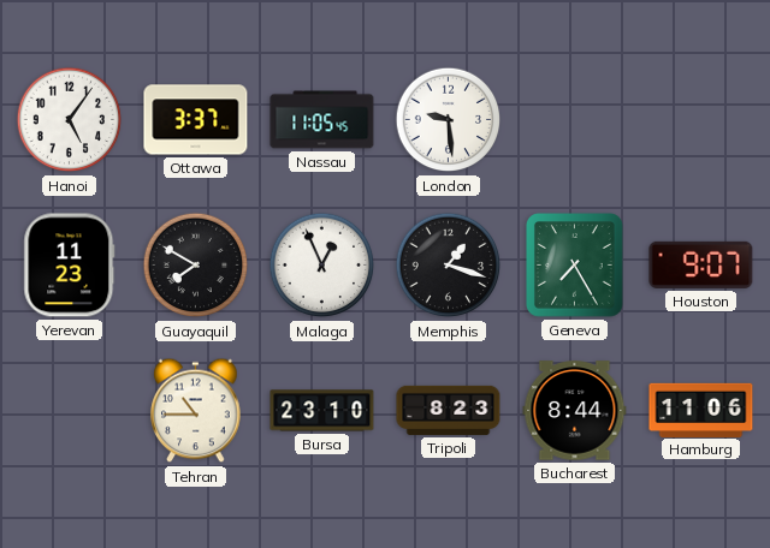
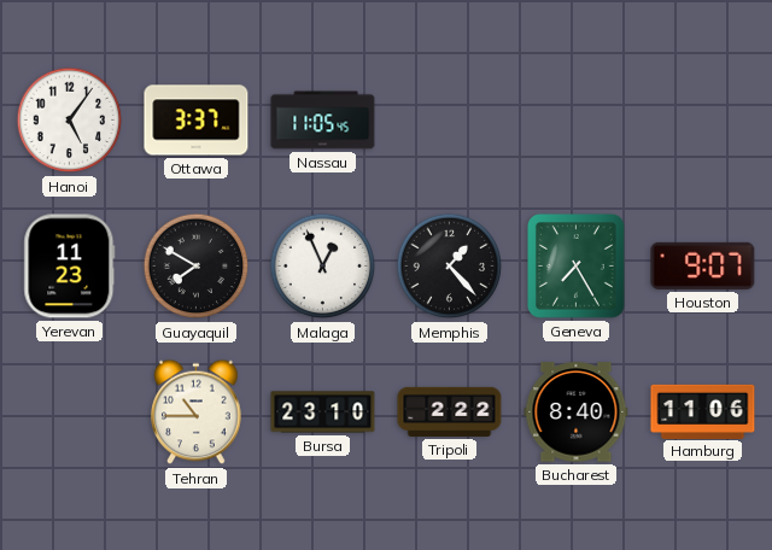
London: 9:29 -> none
Memphis: 1:18 -> 1:23
Tripoli: 8:23 -> 2:22
Bucharest: 8:44 -> 8:40
